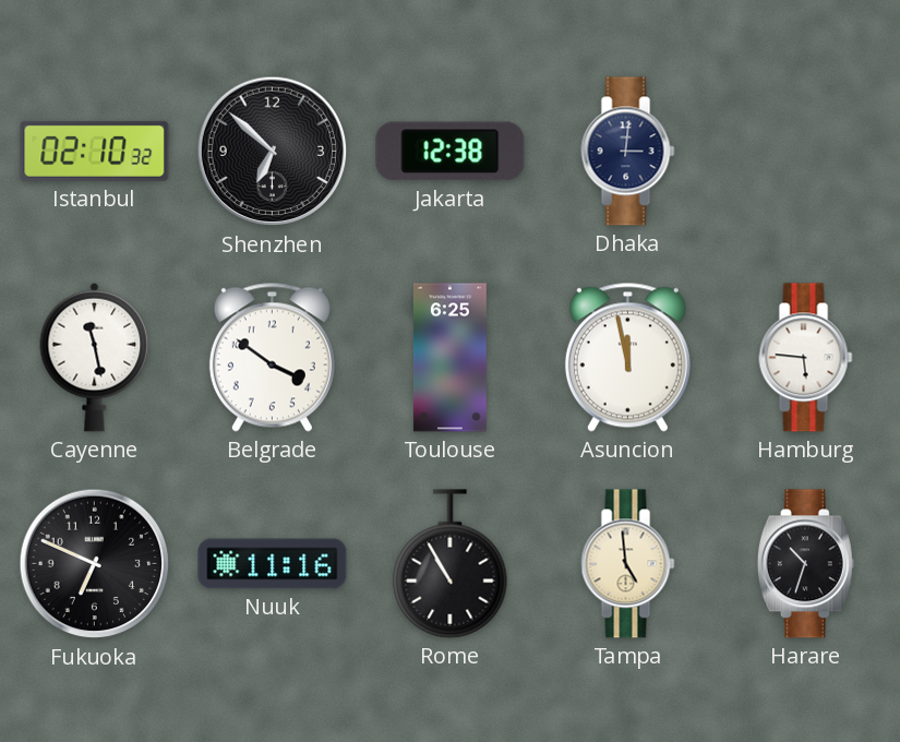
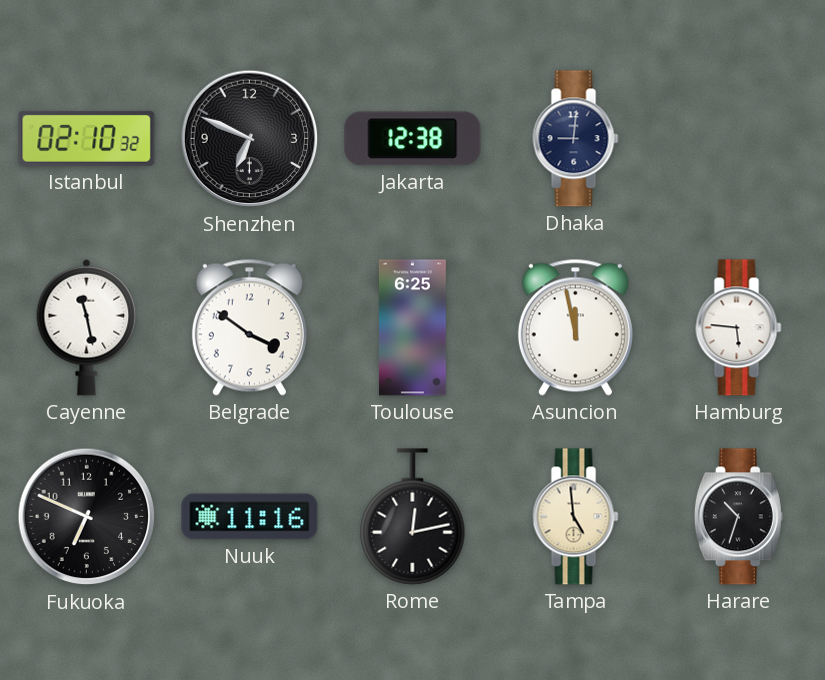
Shenzhen: 6:52 -> 6:49
Dhaka: 3:01 -> 9:01
Rome: 10:55 -> 12:13
